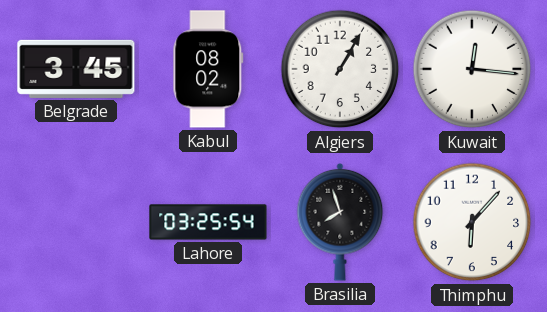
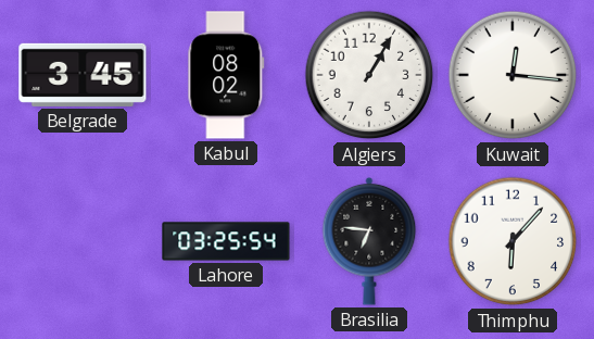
Brasilia: 7:57 -> 6:46
